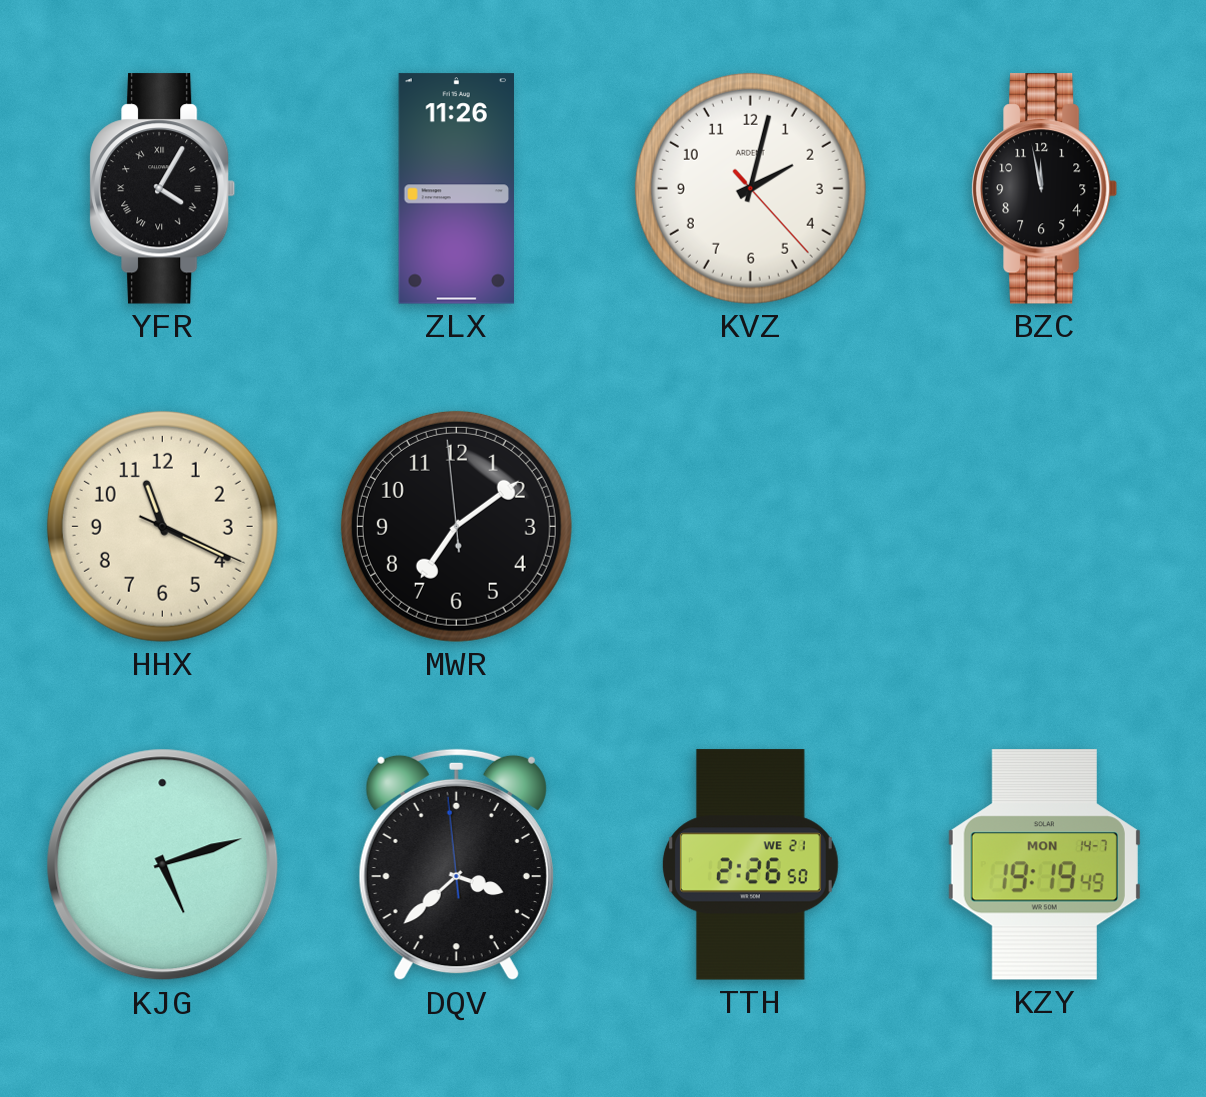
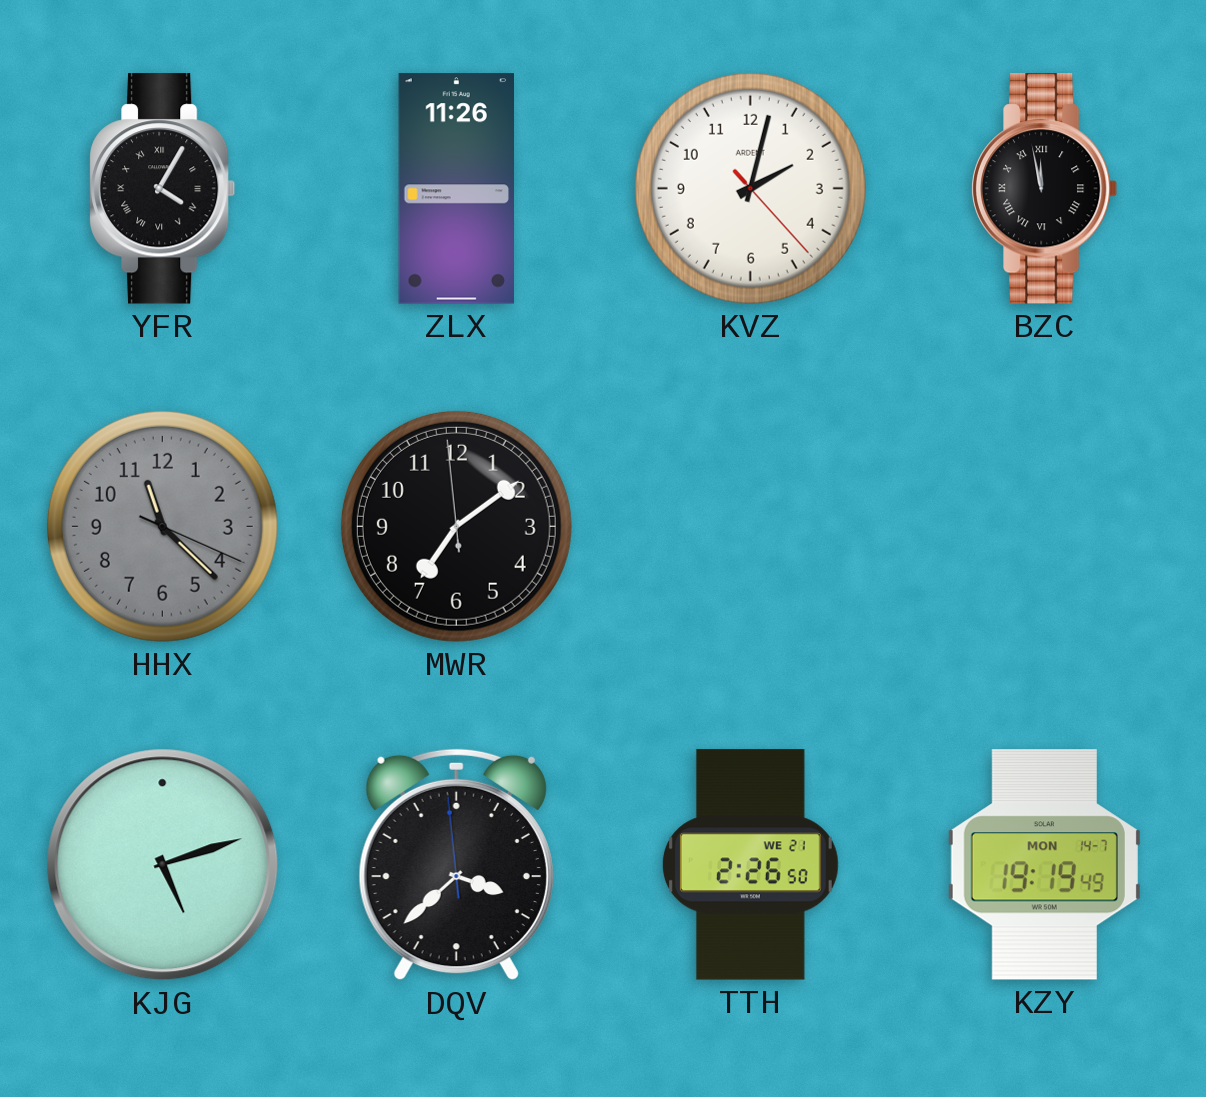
BZC numerals: Arabic -> Roman
HHX: 11:19 -> 11:22
HHX dial: cream -> grey
